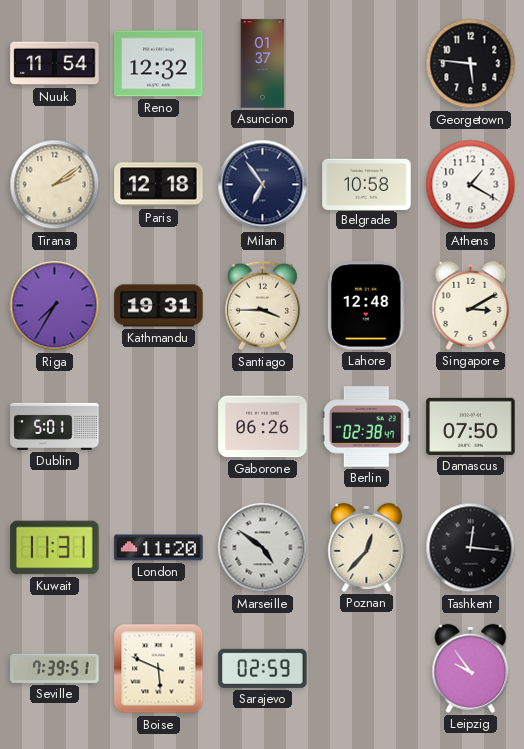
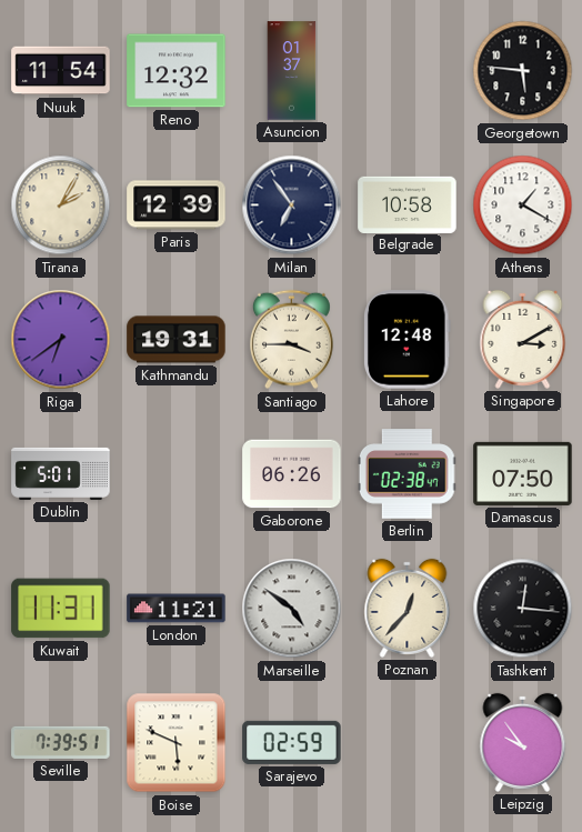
Tirana: 2:09 -> 2:05
Paris: 12:18 -> 12:39
Riga: 7:35 -> 6:39
London: 11:20 -> 11:21
